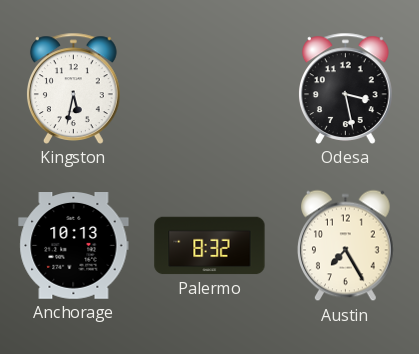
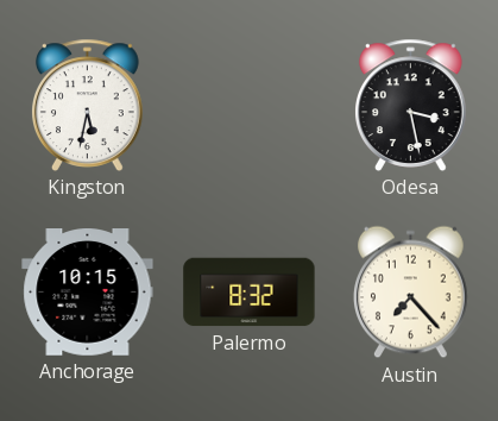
Anchorage: 10:13 -> 10:15
Austin: 7:25 -> 7:23
